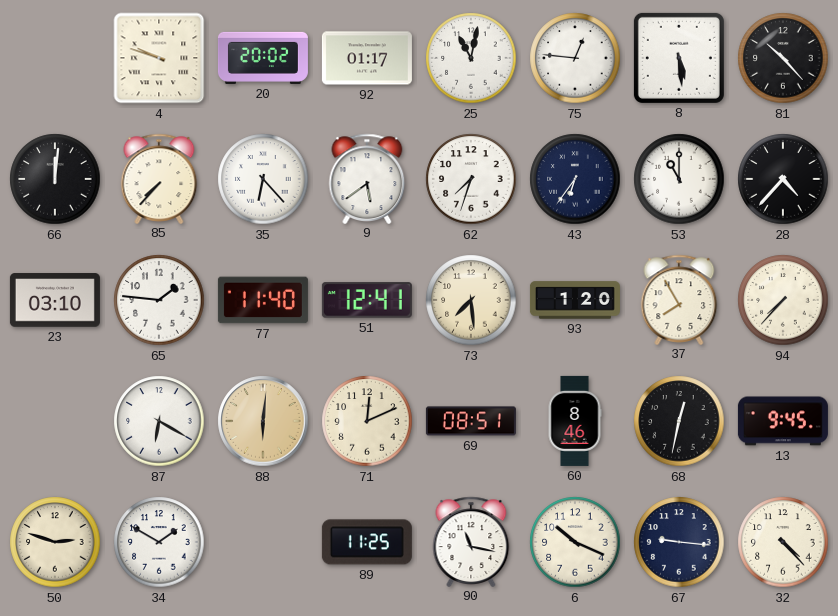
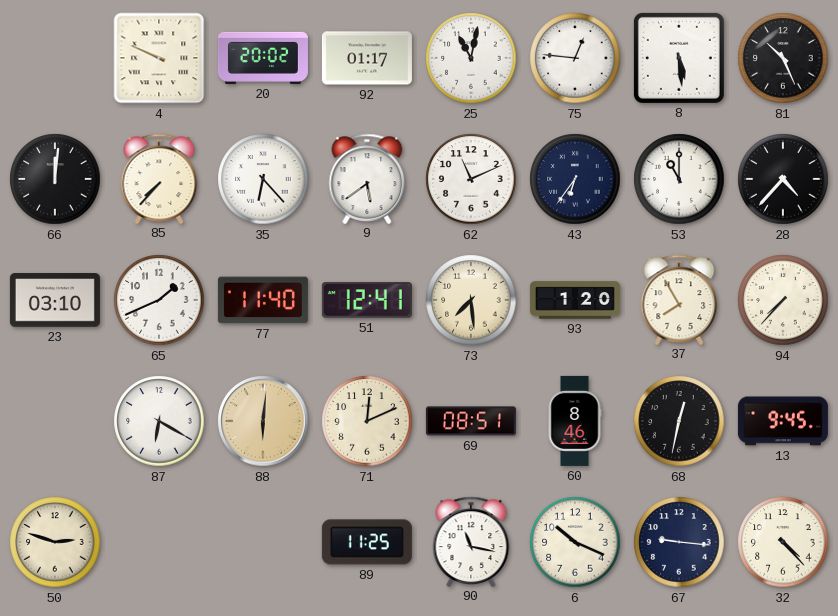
4: 9:48 -> 9:49
81: 10:23 -> 10:26
62: 7:33 -> 11:11
65: 1:46 -> 1:41
34: 1:50 -> none
